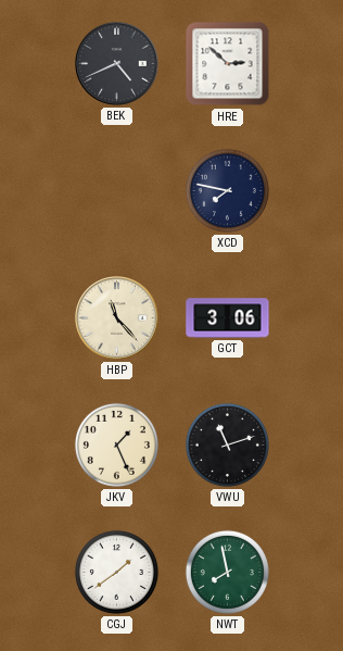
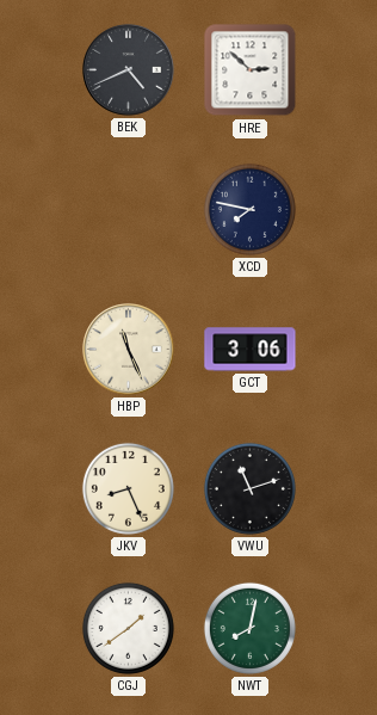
HBP: 11:23 -> 11:26
JKV: 1:26 -> 8:26
NWT: 7:58 -> 8:02
